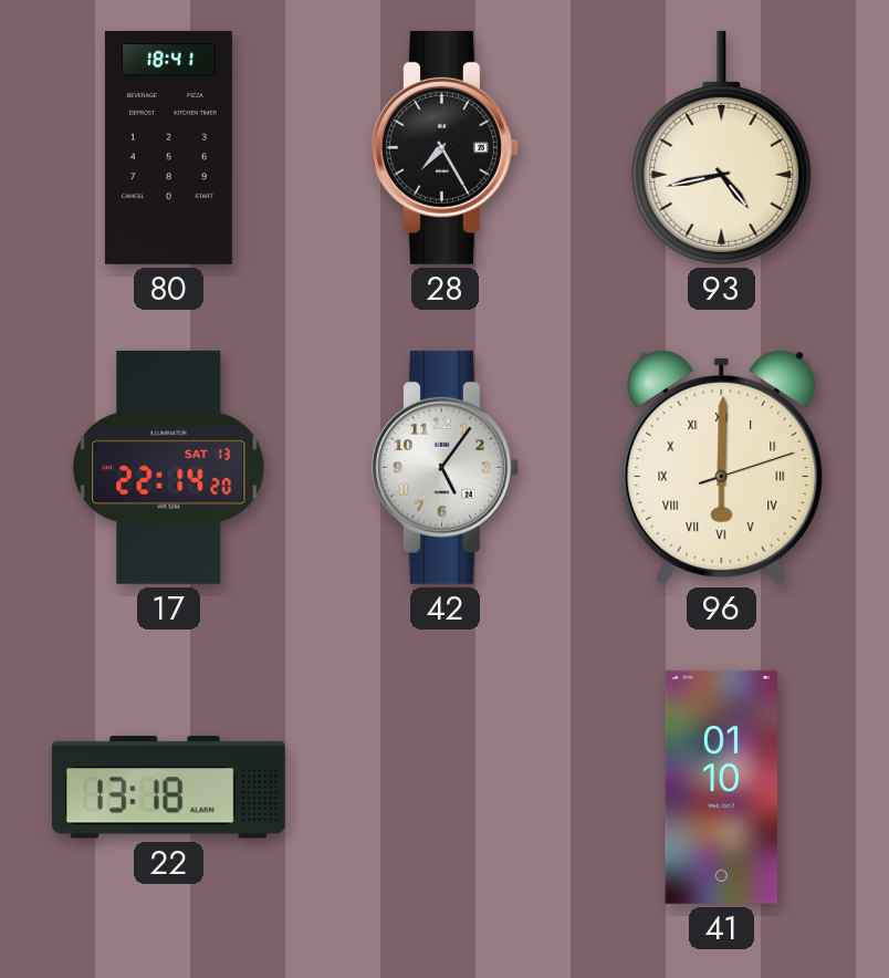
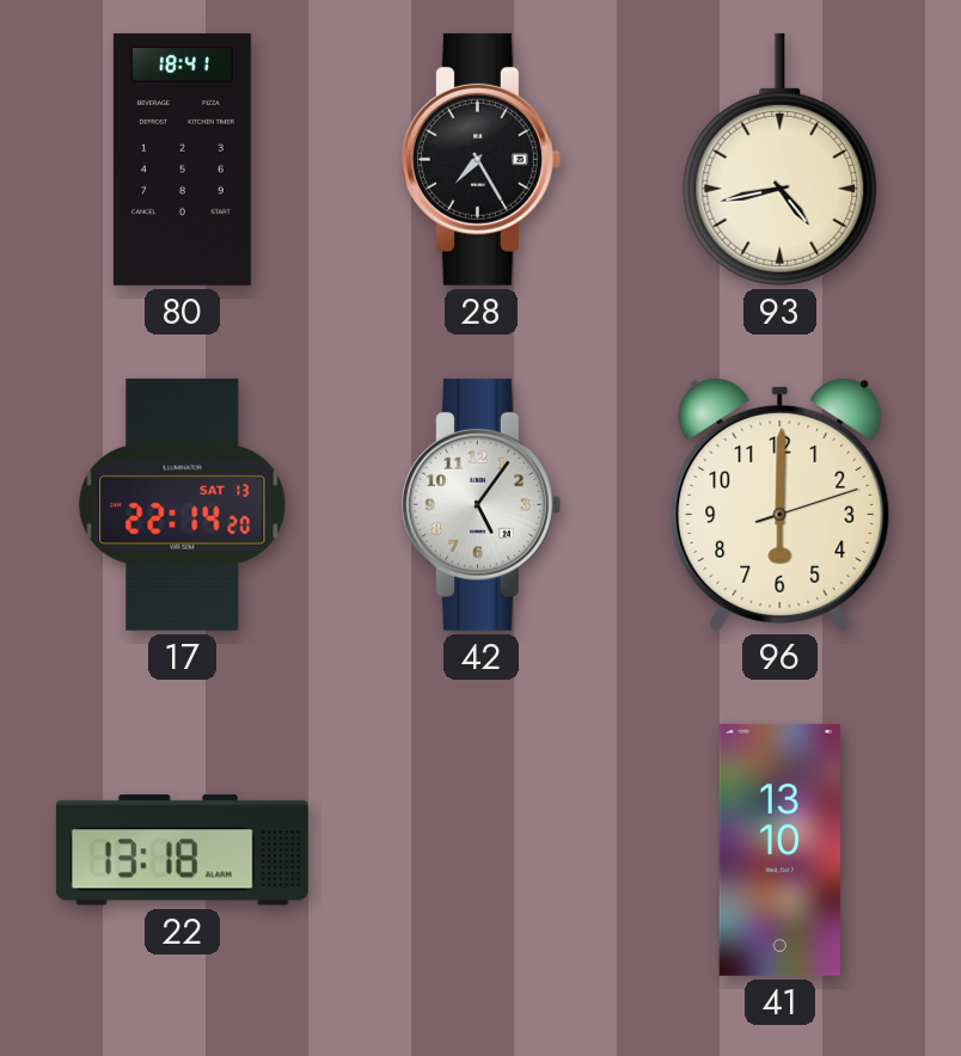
96 numerals: Roman -> Arabic
41: 01:10 -> 13:10
